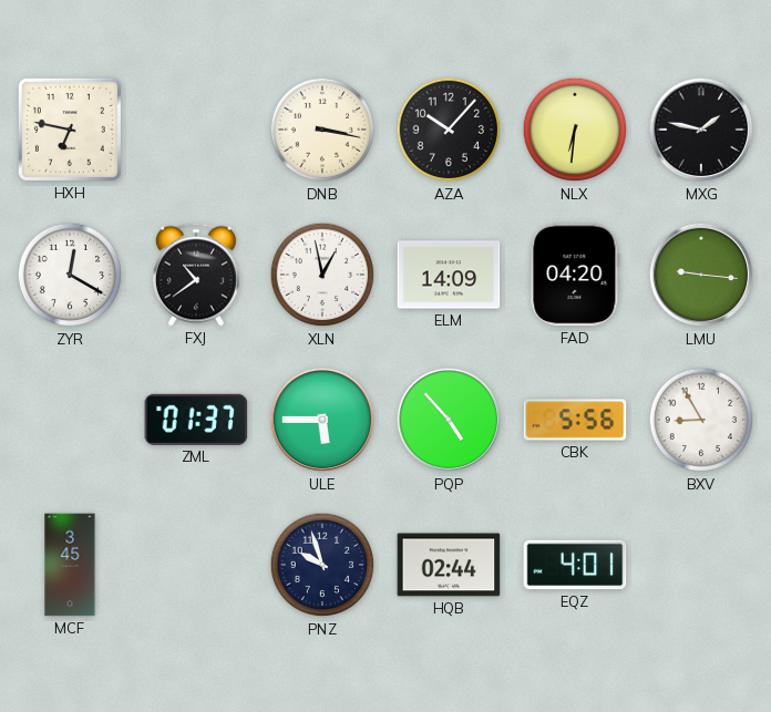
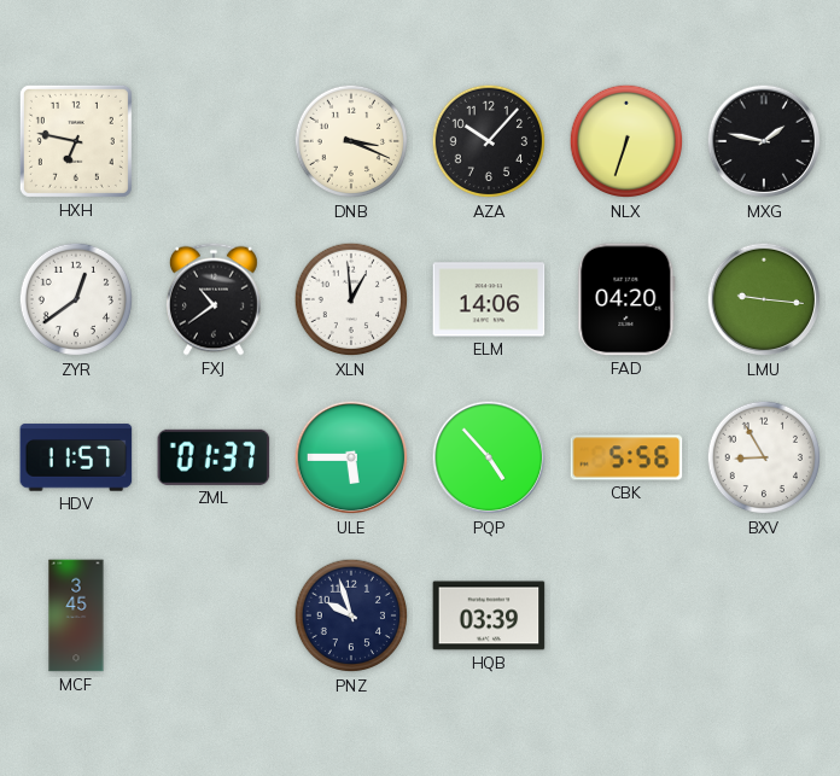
DNB: 3:17 -> 3:19
NLX: 6:31 -> 6:33
ZYR: 12:20 -> 12:39
XLN: 12:58 -> 12:59
ELM: 14:09 -> 14:06
HDV: none -> 11:57
HQB: 02:44 -> 03:39
EQZ: 4:01 -> none
